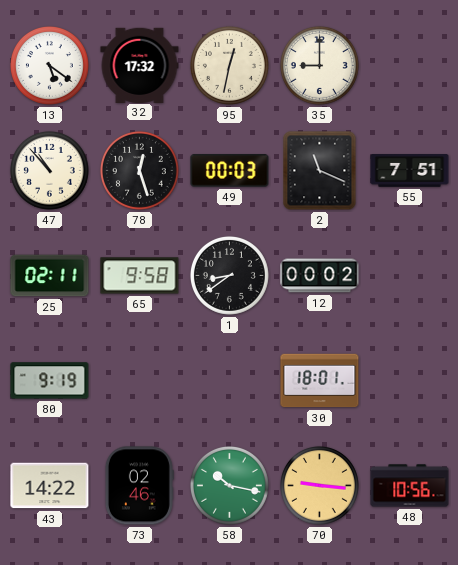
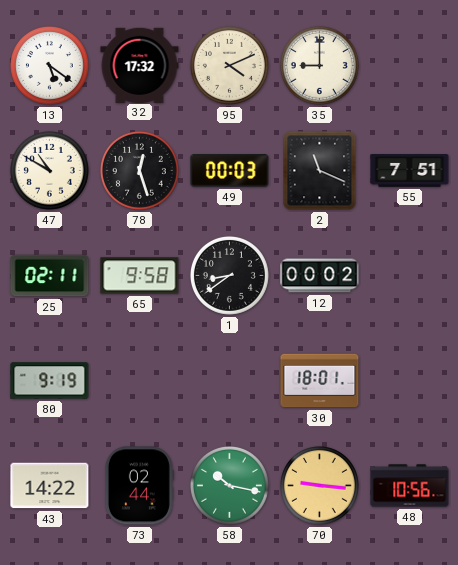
95: 12:32 -> 4:11
47: 10:53 -> 10:50
73: 02:46 -> 02:44
